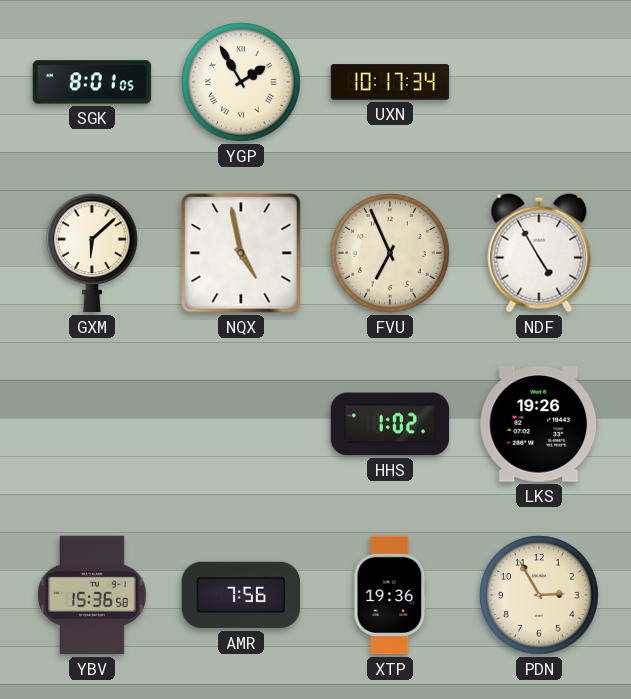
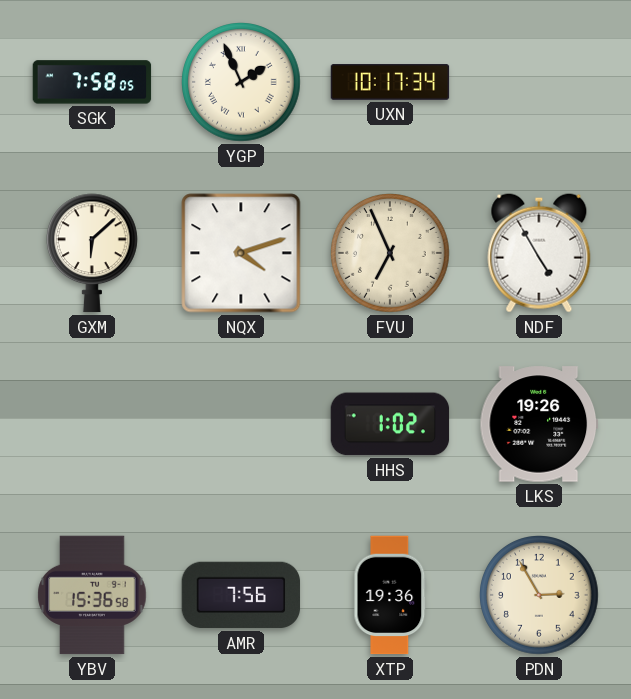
SGK: 8:01 -> 7:58
YGP: 1:55 -> 1:56
NQX: 4:58 -> 4:12
